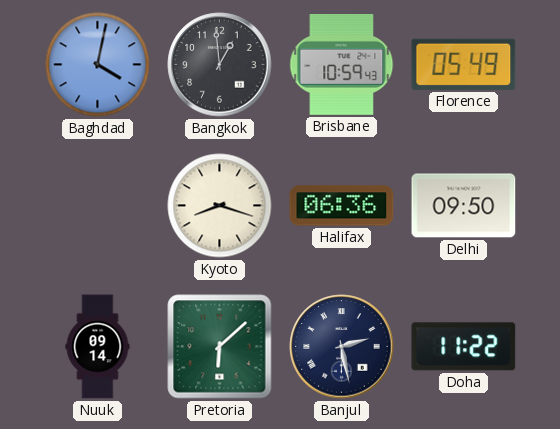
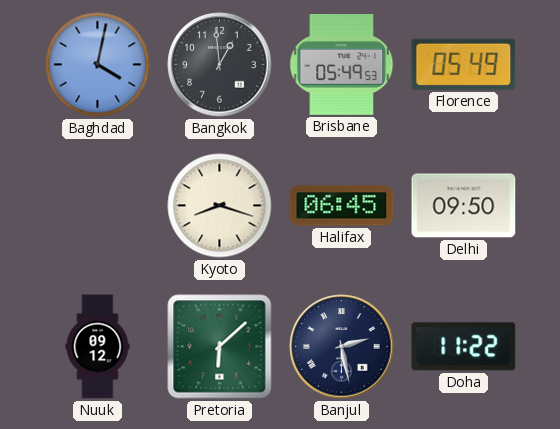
Brisbane: 10:59 -> 05:49
Halifax: 06:36 -> 06:45
Nuuk: 09:14 -> 09:12
